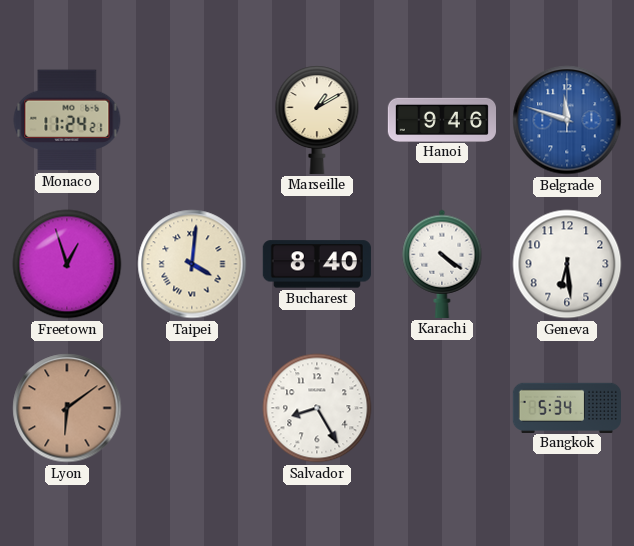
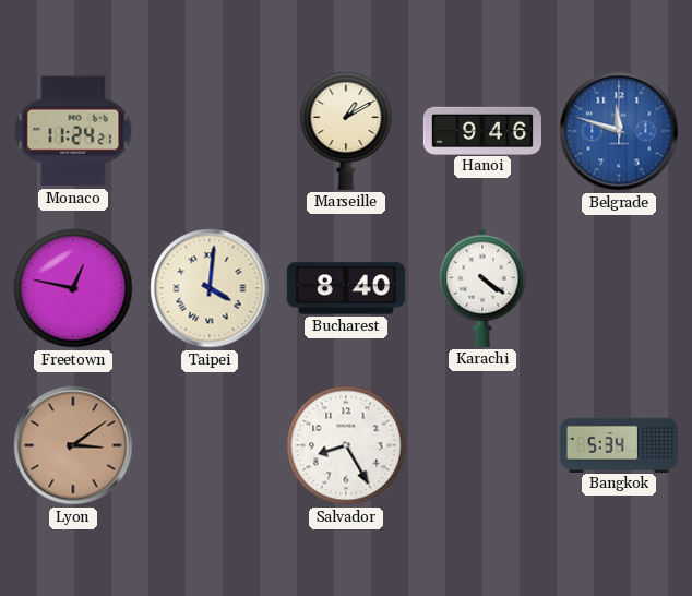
Freetown: 12:57 -> 12:47
Geneva: 6:29 -> none
Lyon: 6:09 -> 3:09
